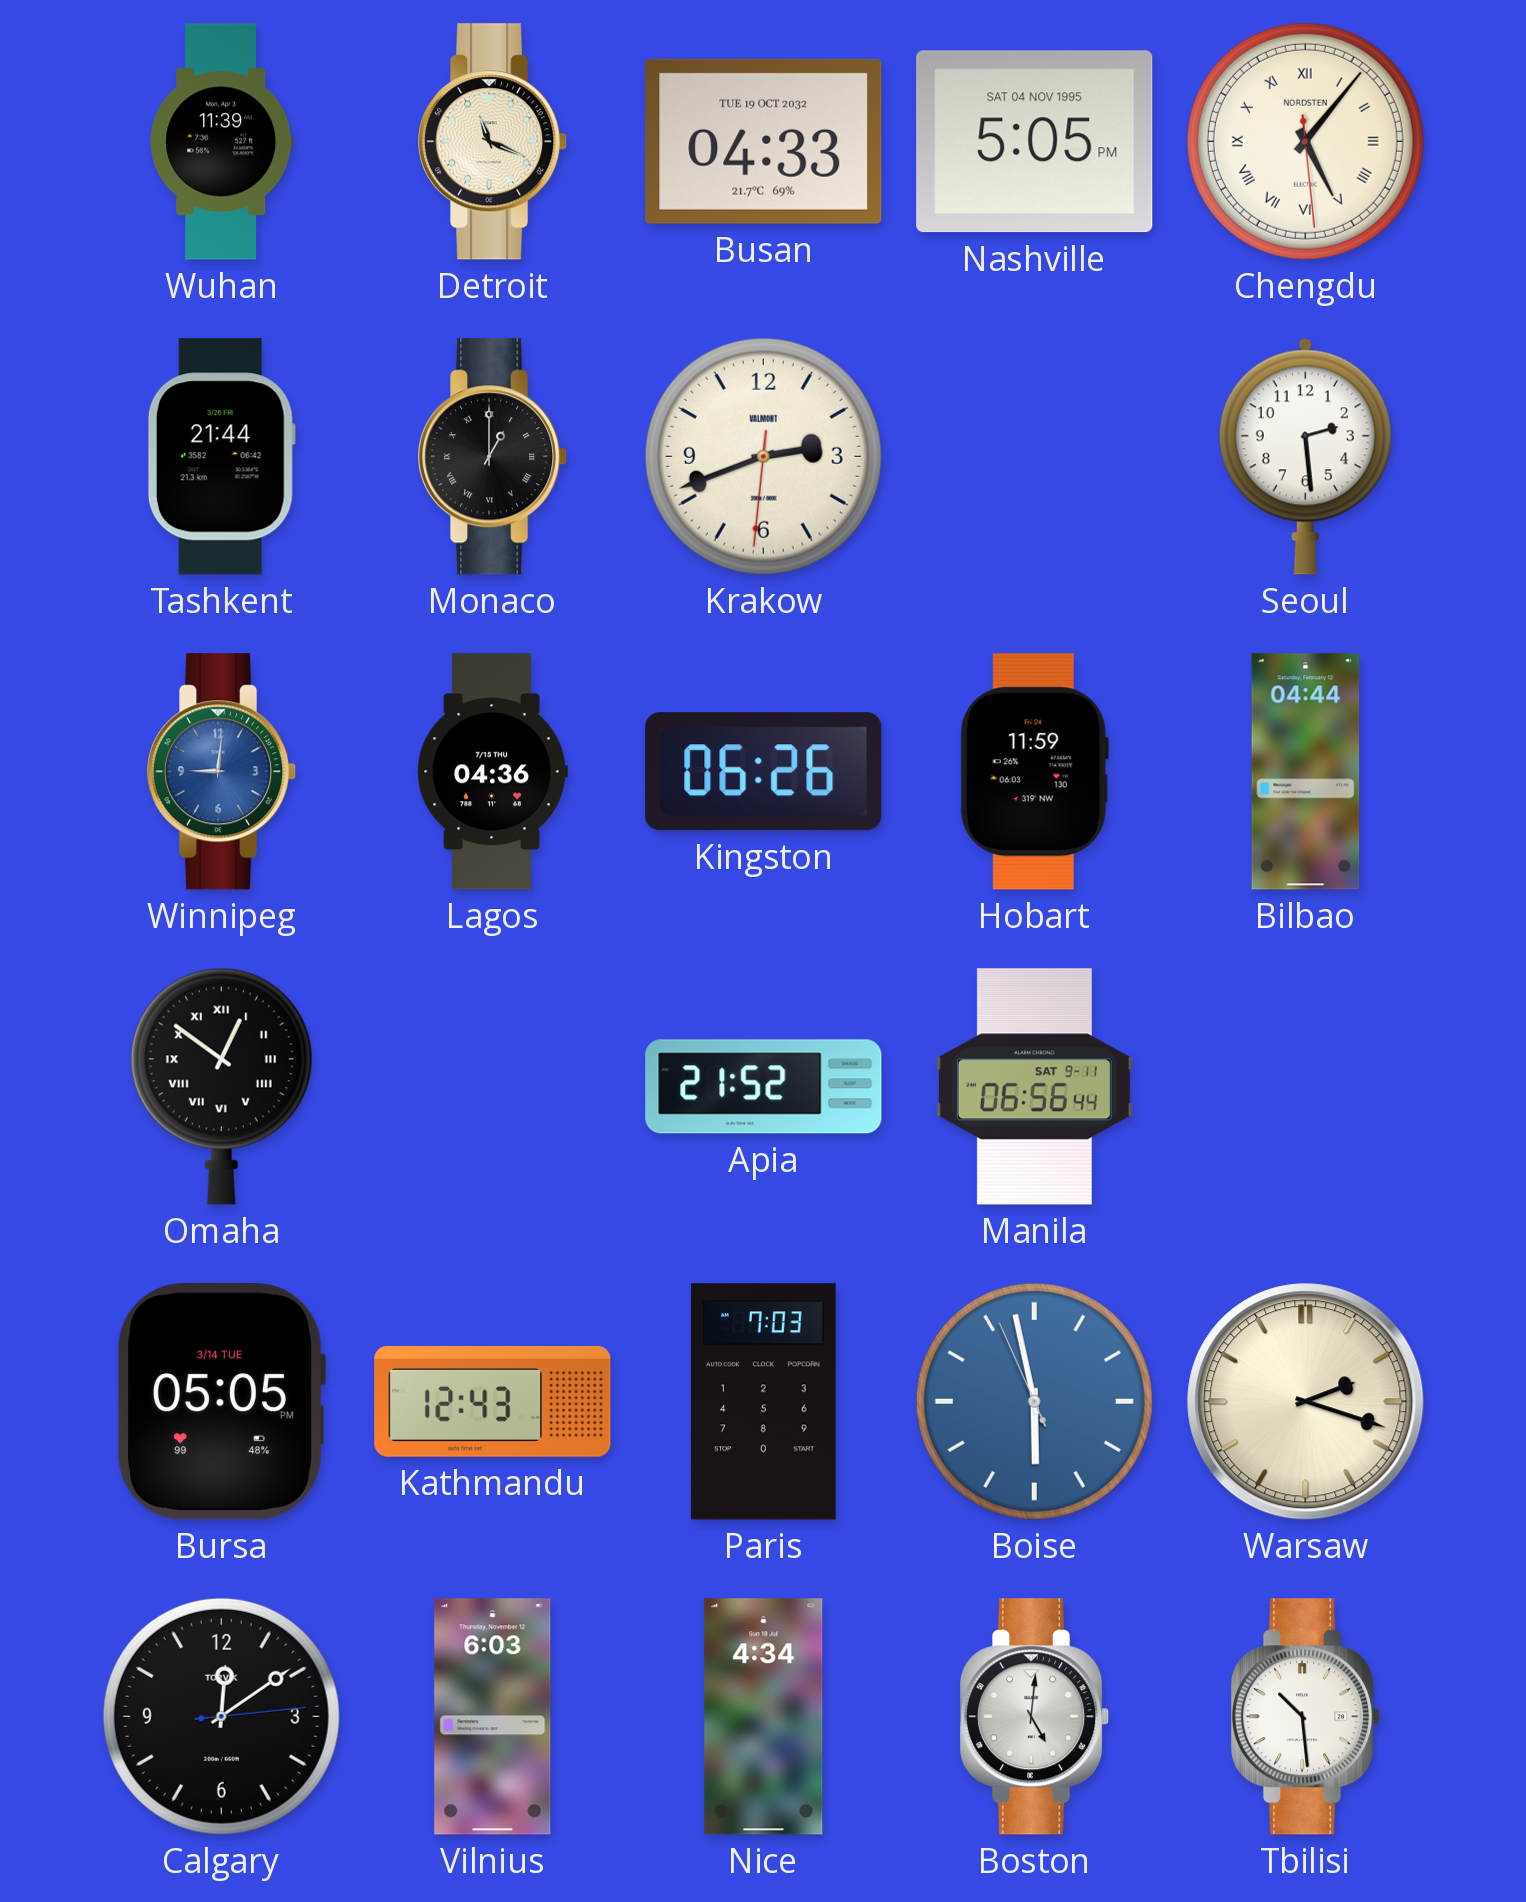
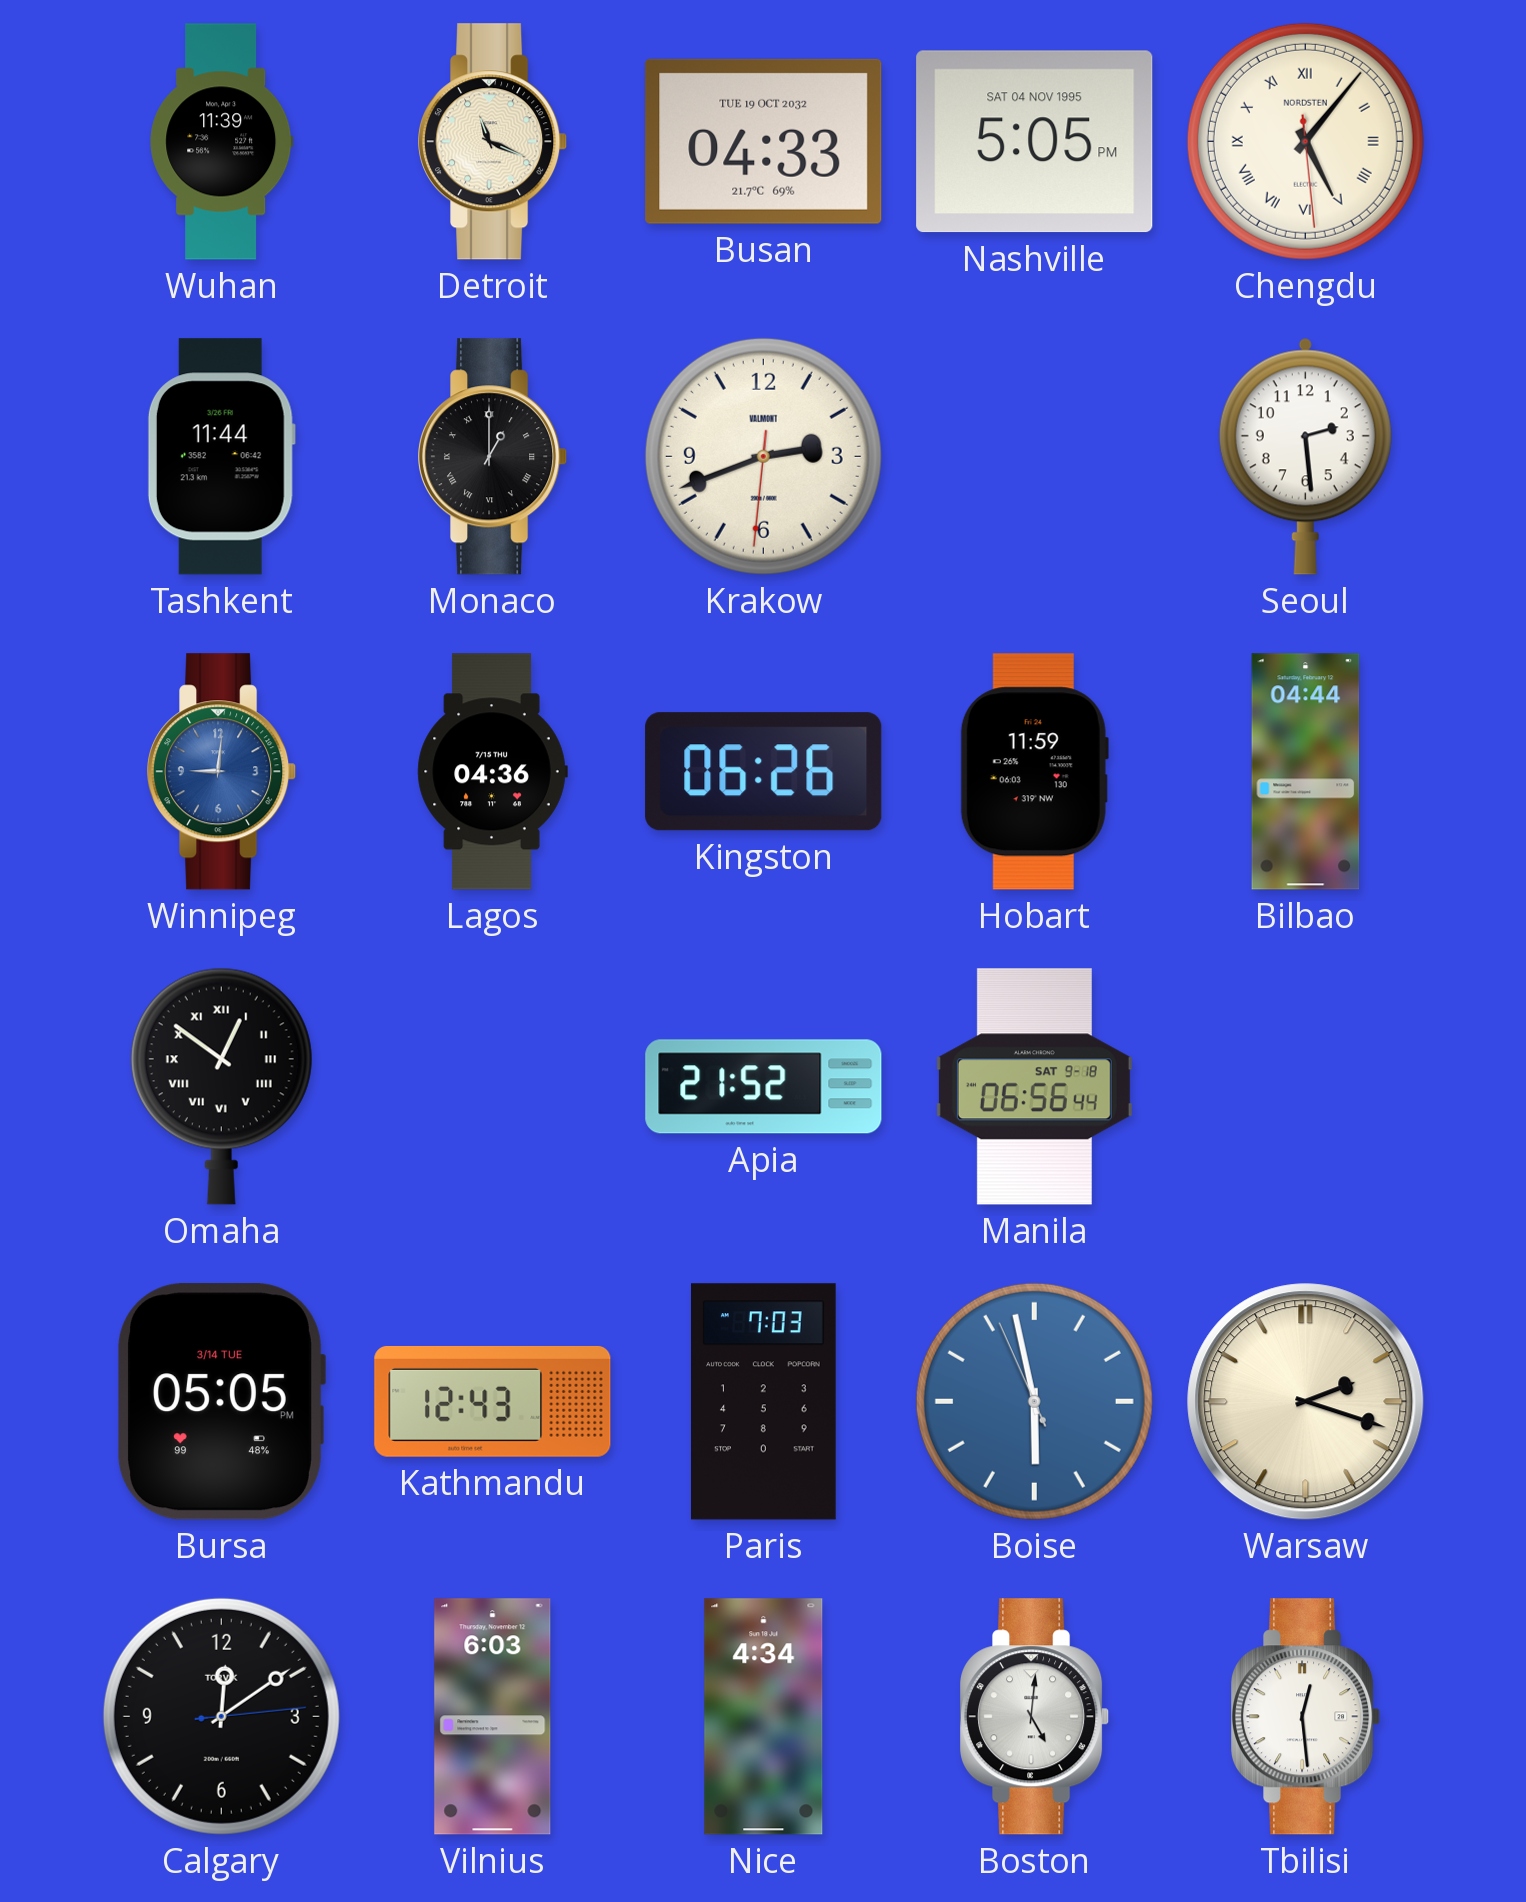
Tashkent: 21:44 -> 11:44
Manila date: SAT 9-11 -> SAT 9-18
Tbilisi: 10:29 -> 12:29
